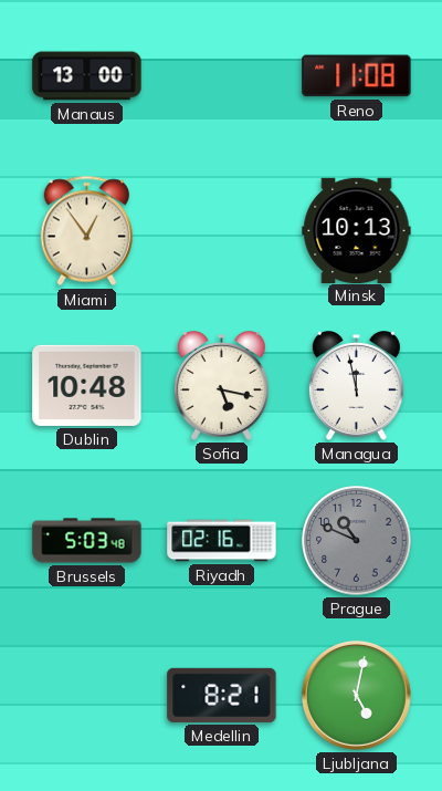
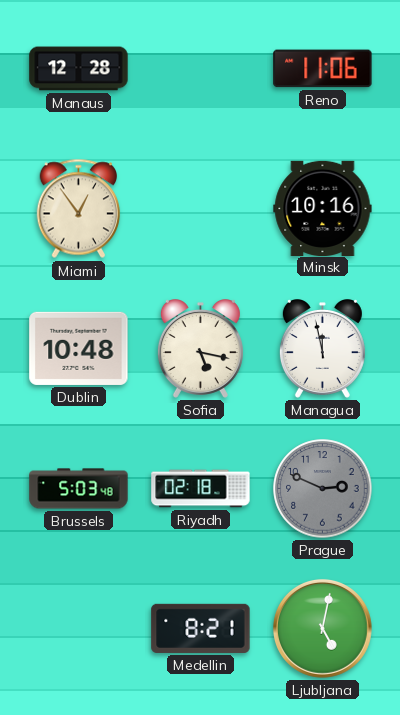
Manaus: 13:00 -> 12:28
Reno: 11:08 -> 11:06
Minsk: 10:13 -> 10:16
Riyadh: 02:16 -> 02:18
Prague: 10:49 -> 2:49
